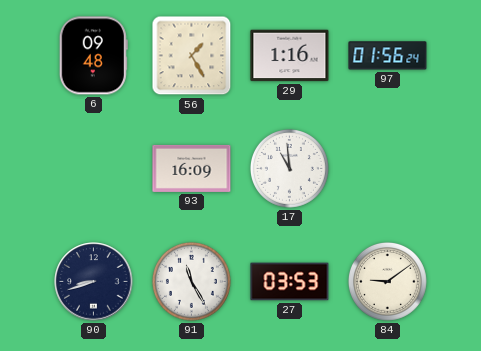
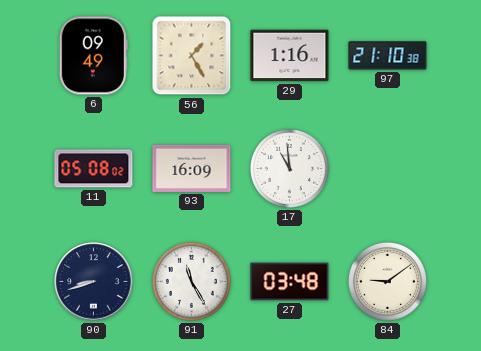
6: 09:48 -> 09:49
97: 01:56 -> 21:10
11: none -> 05:08
27: 03:53 -> 03:48
